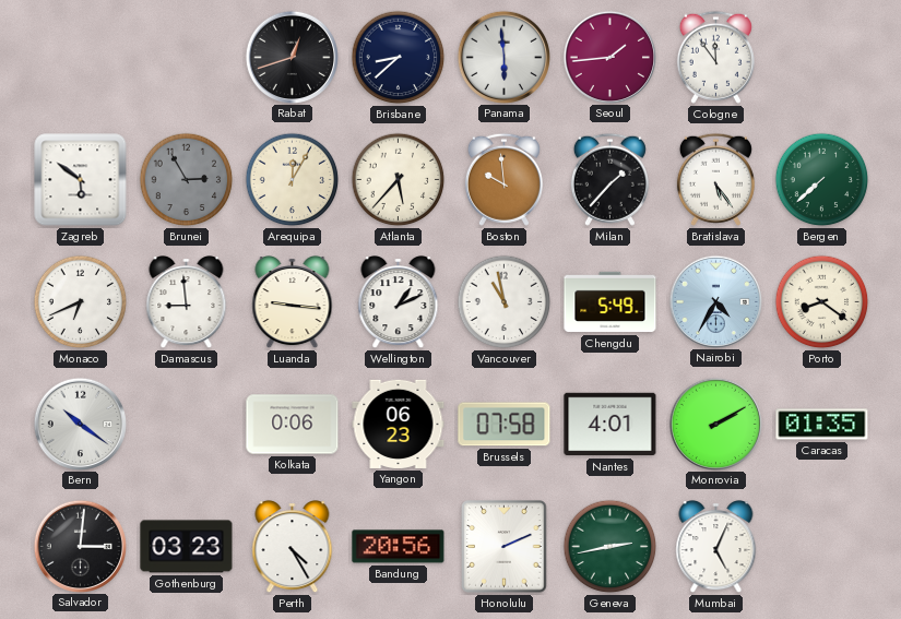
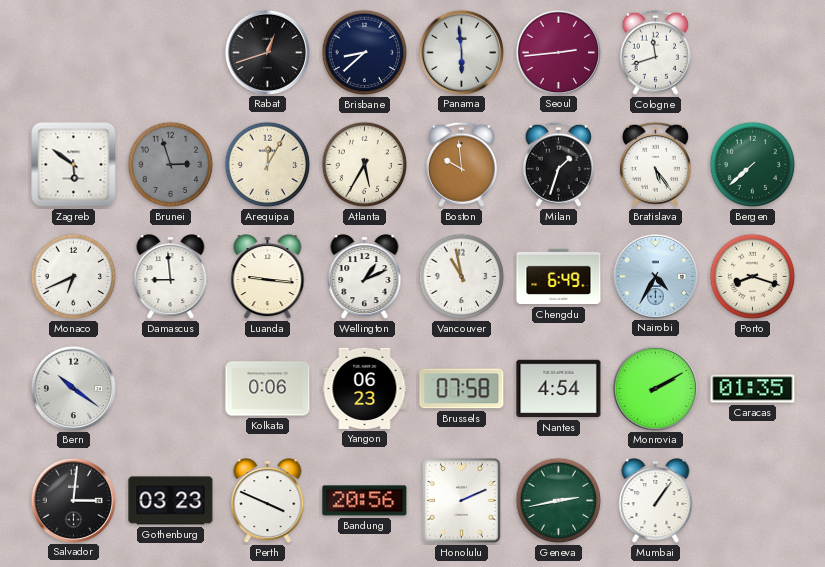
Seoul: 1:44 -> 2:44
Cologne: 11:54 -> 11:42
Brunei: 2:55 -> 2:57
Atlanta: 5:37 -> 5:35
Milan: 1:37 -> 1:33
Chengdu: 5:49 -> 6:49
Porto: 8:21 -> 8:18
Nantes: 4:01 -> 4:54
Perth: 4:25 -> 3:49
Mumbai: 5:04 -> 1:06
